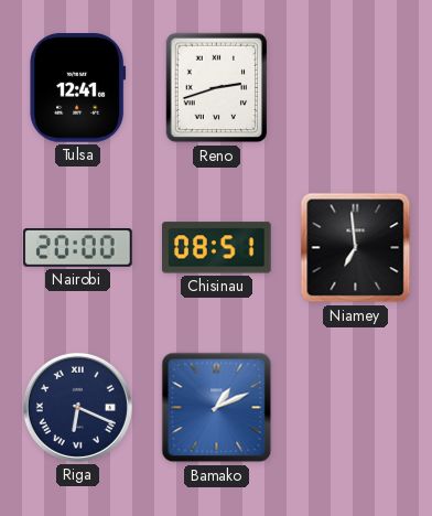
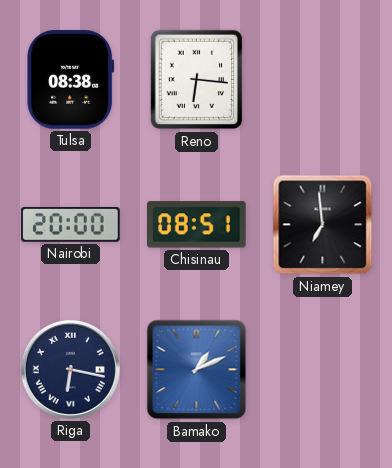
Tulsa: 12:41 -> 08:38
Reno: 2:42 -> 6:16
Riga: 6:19 -> 6:17
